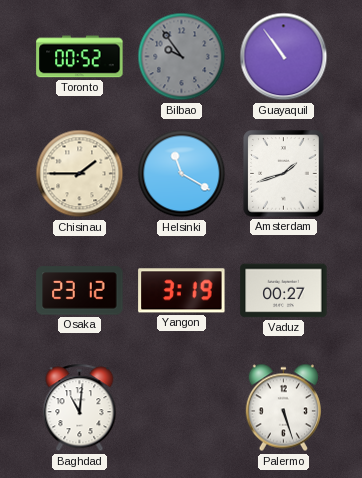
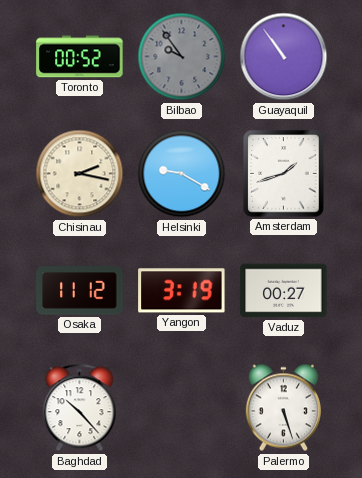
Chisinau: 1:45 -> 2:17
Helsinki: 11:20 -> 9:20
Osaka: 23:12 -> 11:12
Baghdad: 11:01 -> 10:23
